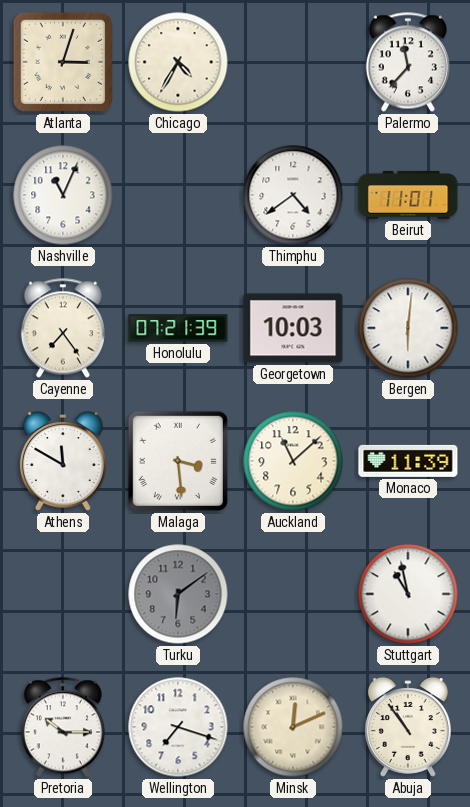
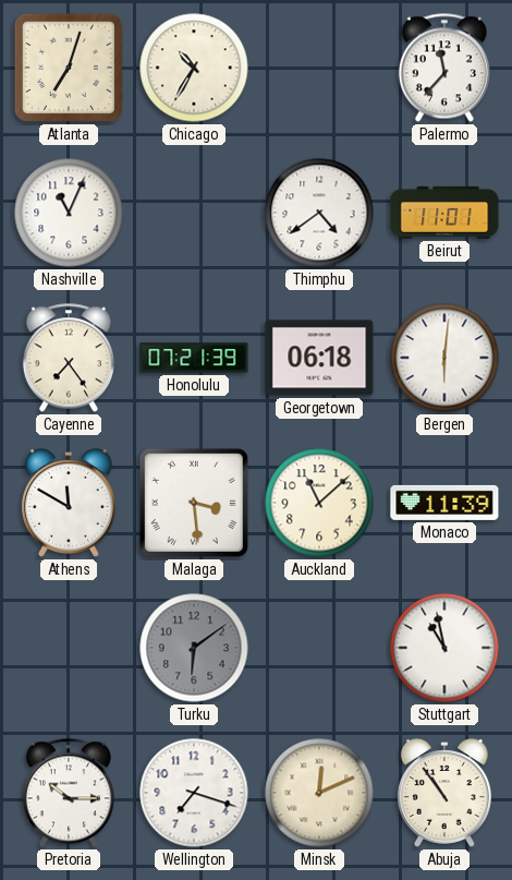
Atlanta: 3:03 -> 7:03
Chicago: 4:35 -> 10:35
Georgetown: 10:03 -> 06:18
